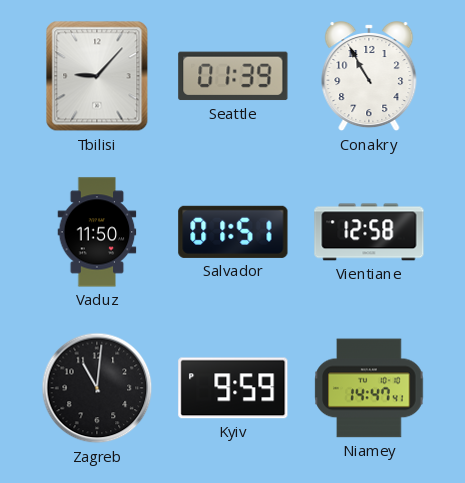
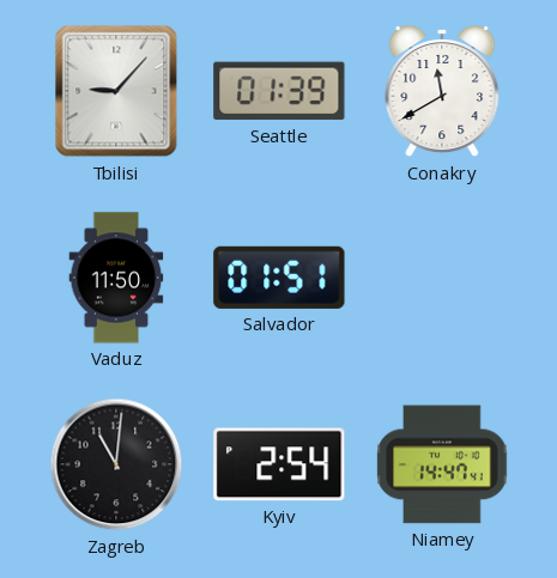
Conakry: 10:55 -> 11:40
Vientiane: 12:58 -> none
Kyiv: 9:59 -> 2:54
